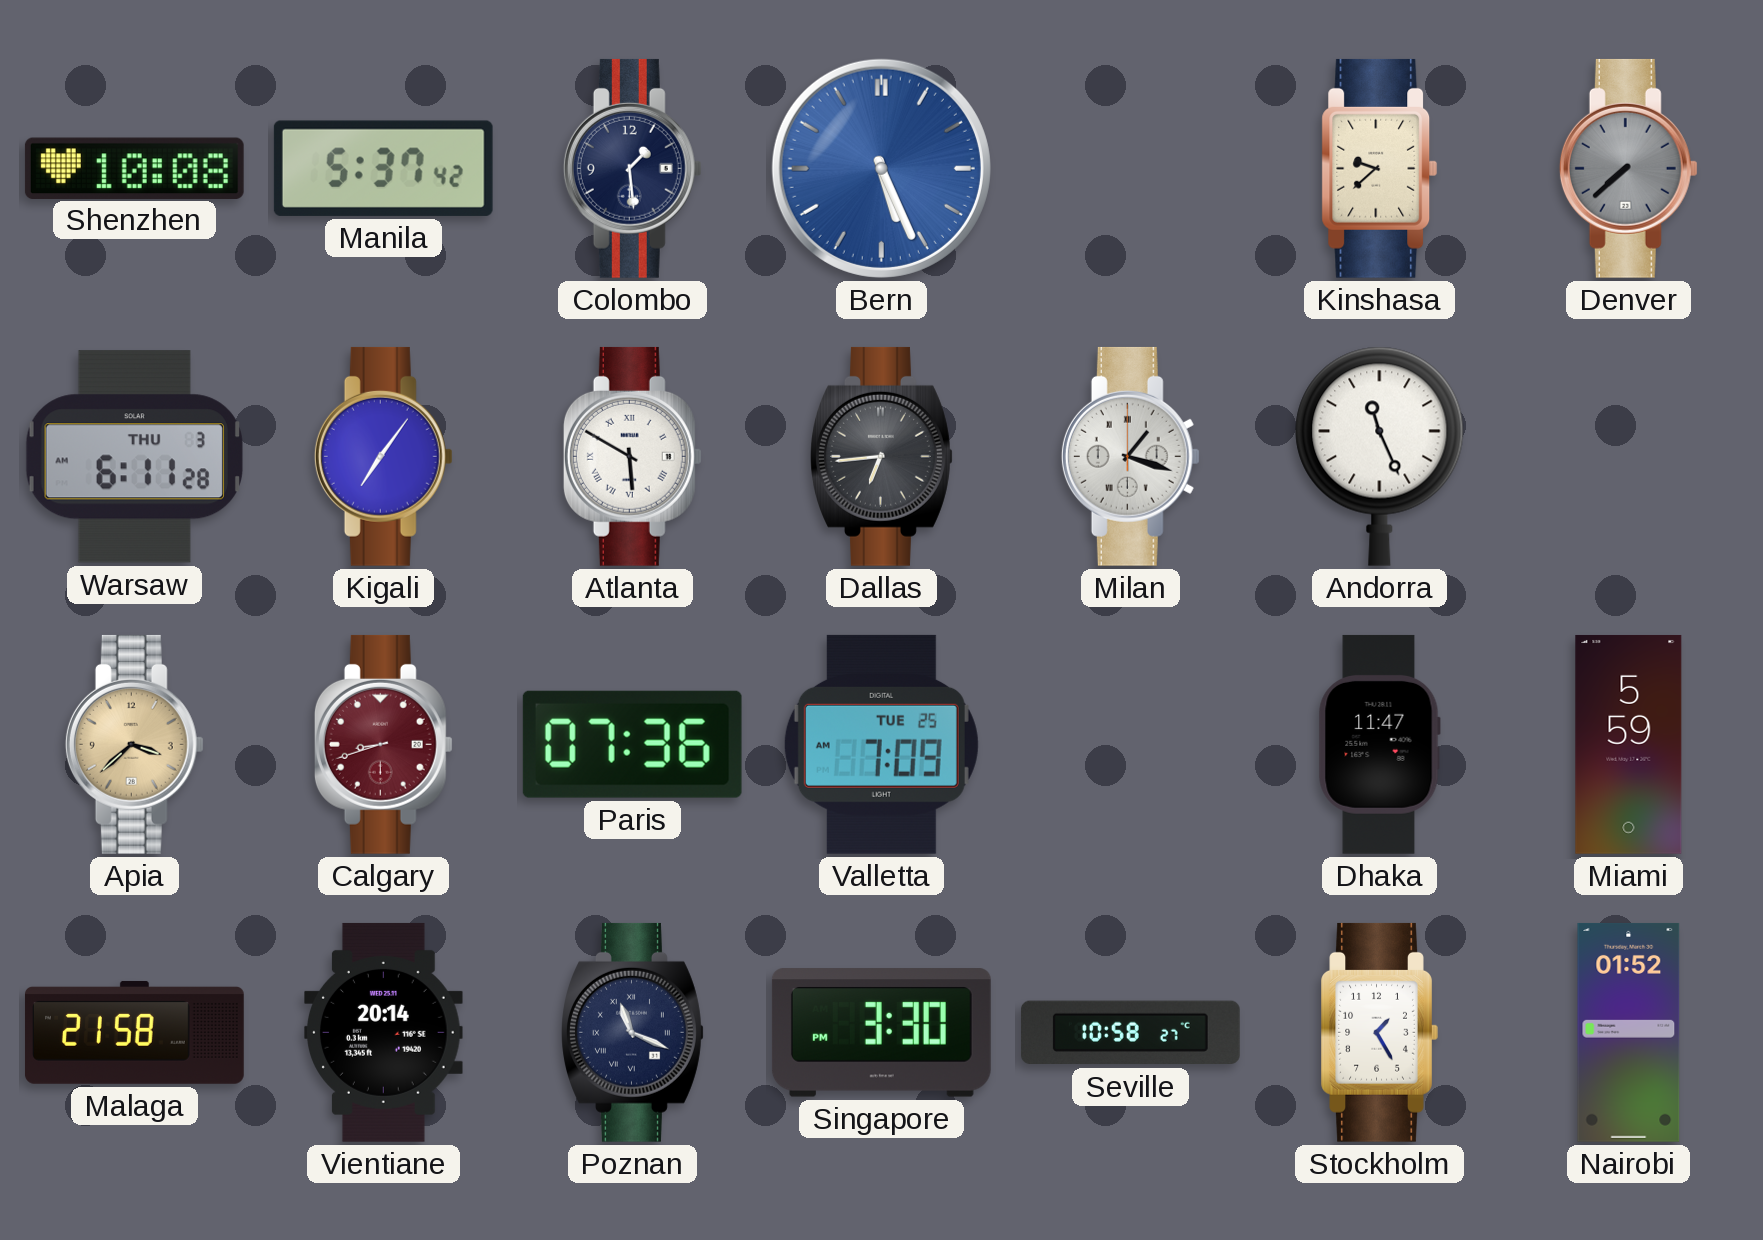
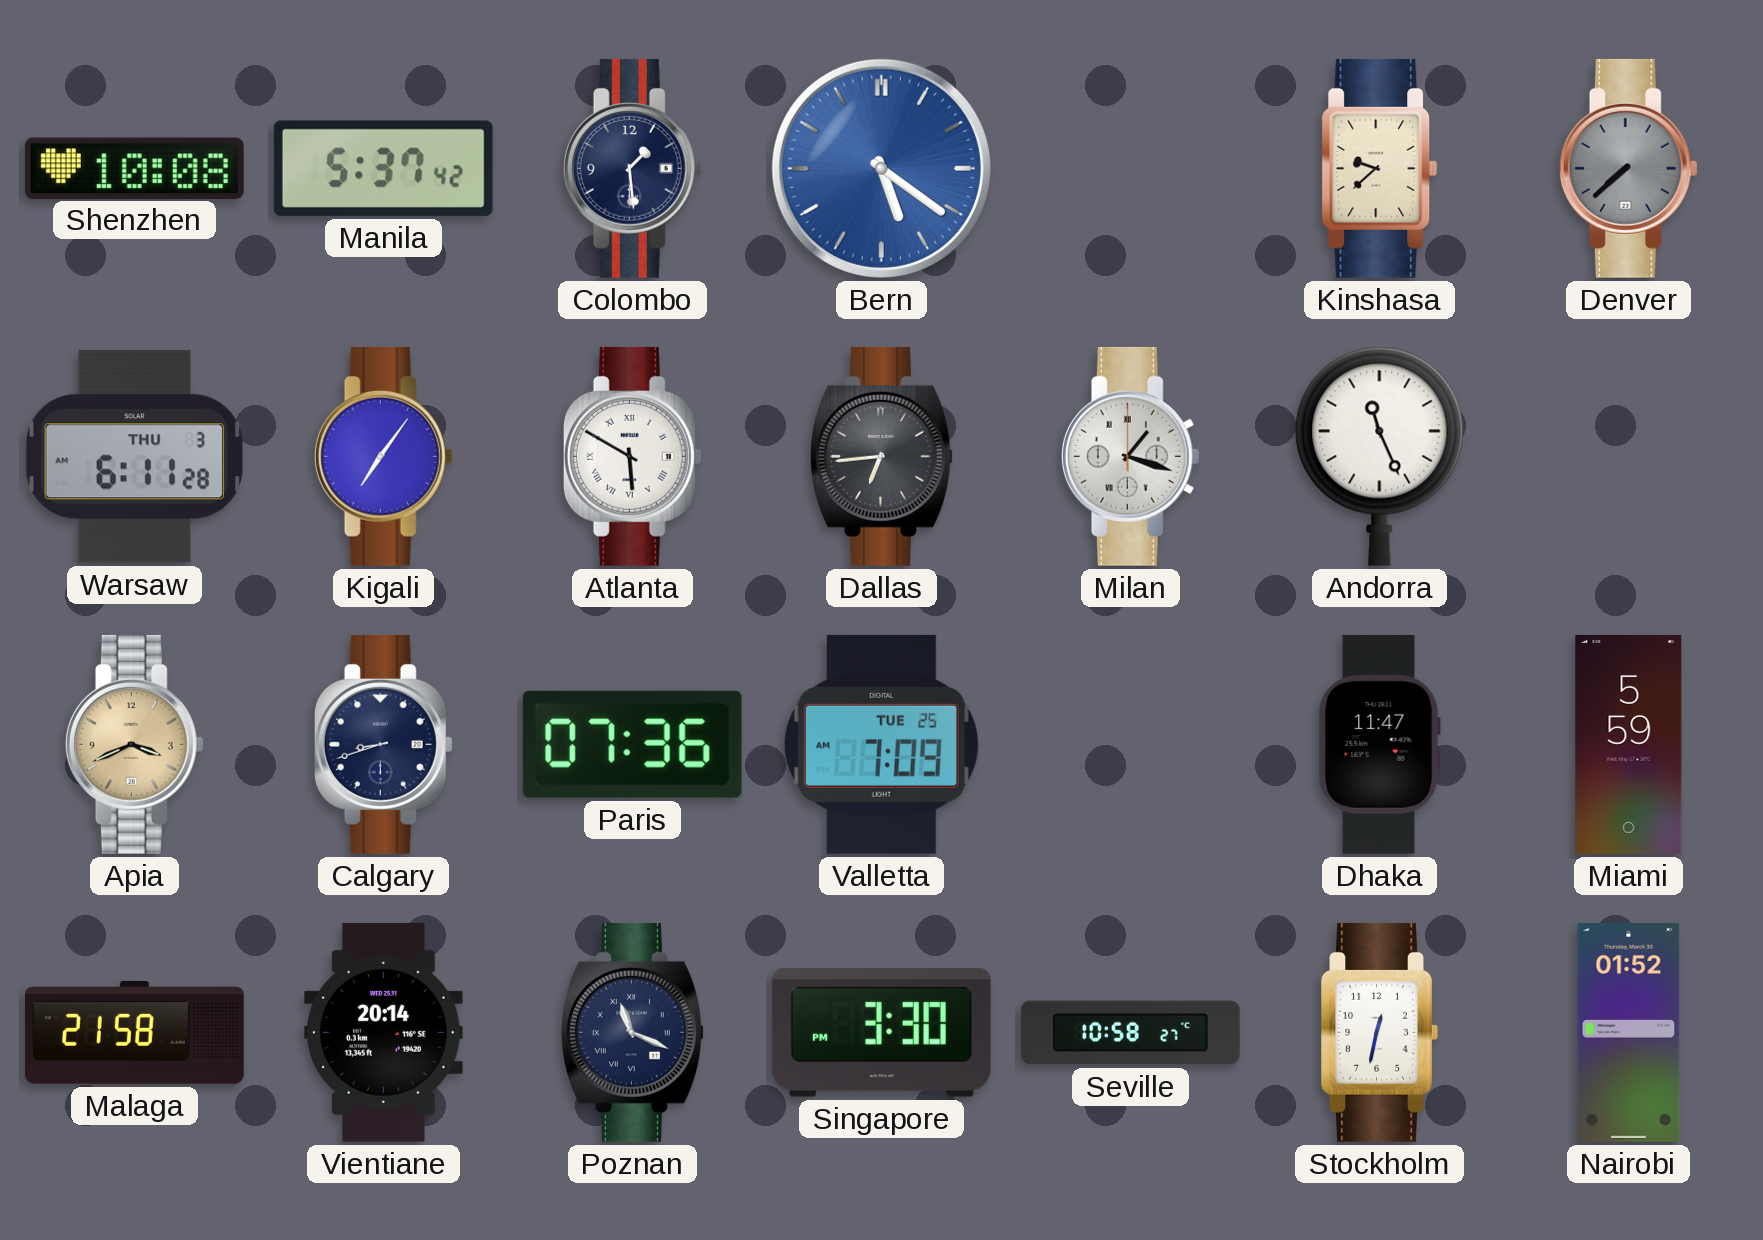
Bern: 5:26 -> 5:21
Apia: 3:38 -> 3:41
Calgary dial: burgundy -> navy
Stockholm: 1:25 -> 12:32
